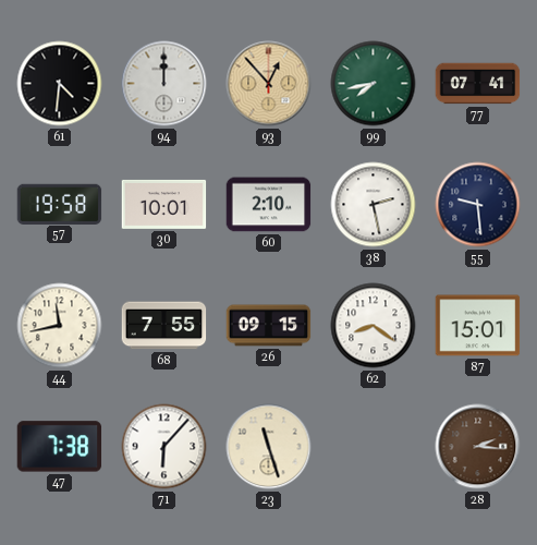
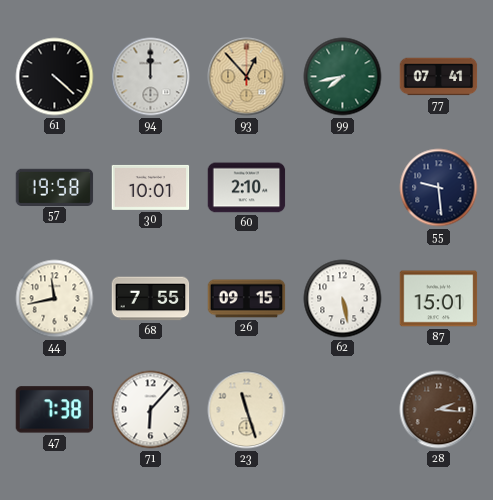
61: 4:31 -> 4:22
38: 2:28 -> none
62: 8:21 -> 5:28
